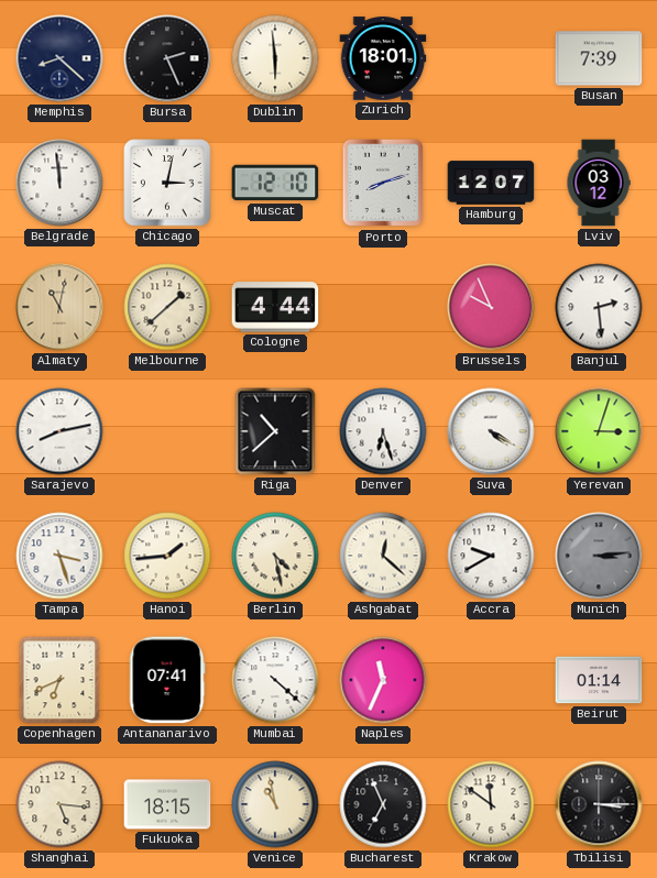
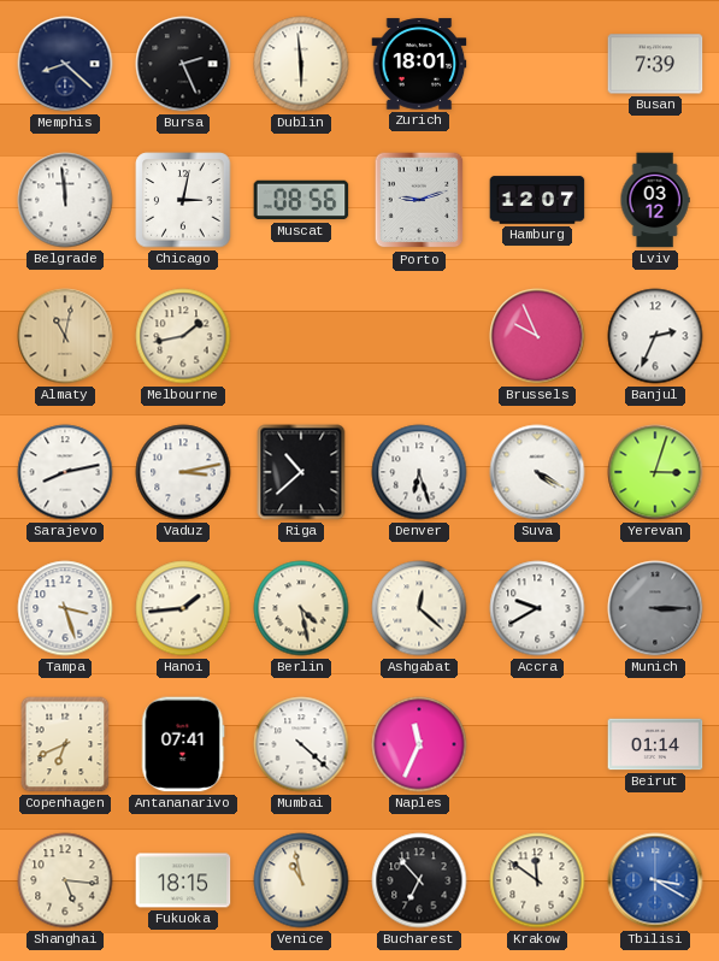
Muscat: 12:10 -> 08:56
Porto: 8:12 -> 9:12
Melbourne: 1:38 -> 1:43
Cologne: 4:44 -> none
Banjul: 2:29 -> 2:34
Vaduz: none -> 3:13
Munich: 3:14 -> 3:15
Bucharest: 6:56 -> 6:53
Tbilisi: 3:15 -> 3:20
Tbilisi dial: black -> blue
